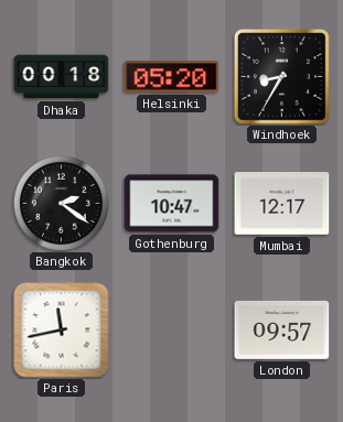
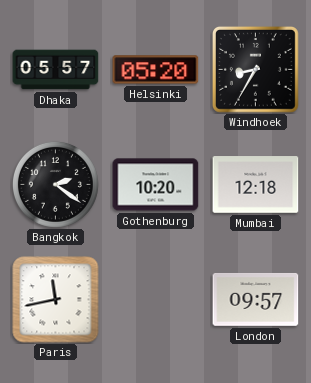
Dhaka: 00:18 -> 05:57
Gothenburg: 10:47 -> 10:20
Mumbai: 12:17 -> 12:18
